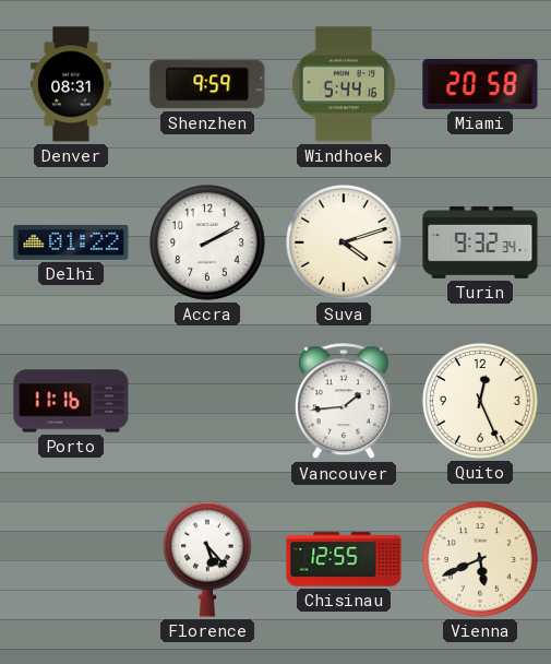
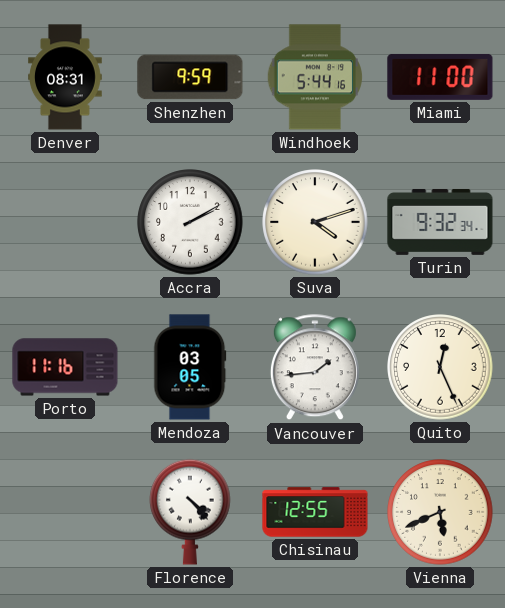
Miami: 20:58 -> 11:00
Delhi: 01:22 -> none
Mendoza: none -> 03:05
Florence: 5:23 -> 4:23
